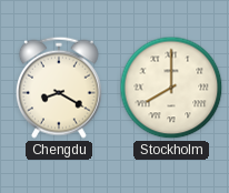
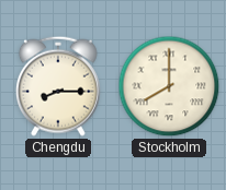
Chengdu: 8:20 -> 8:15
